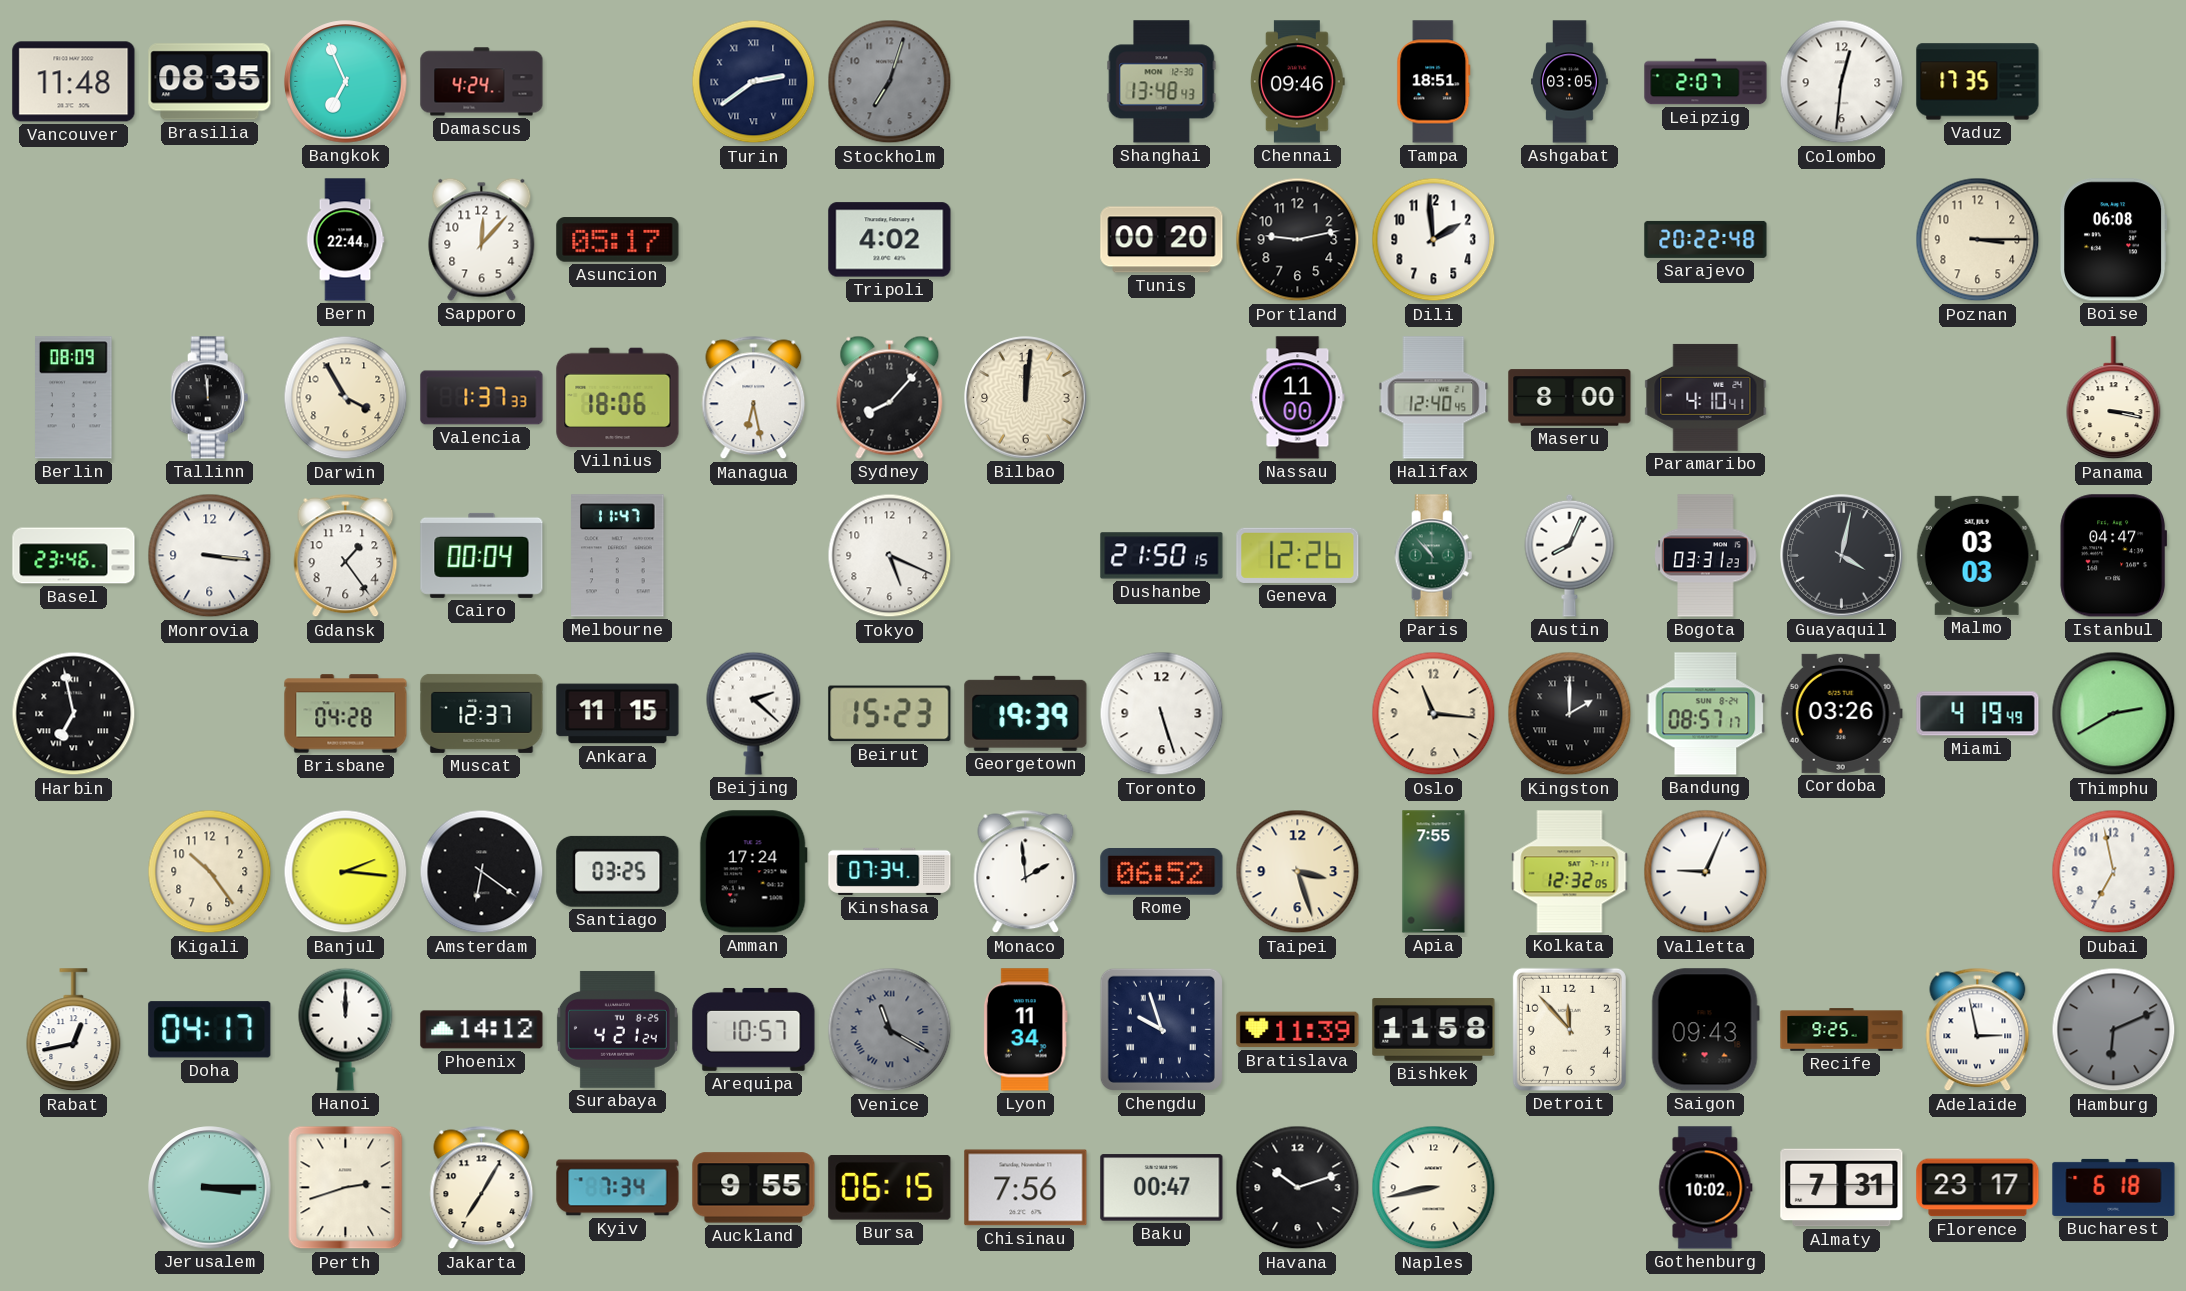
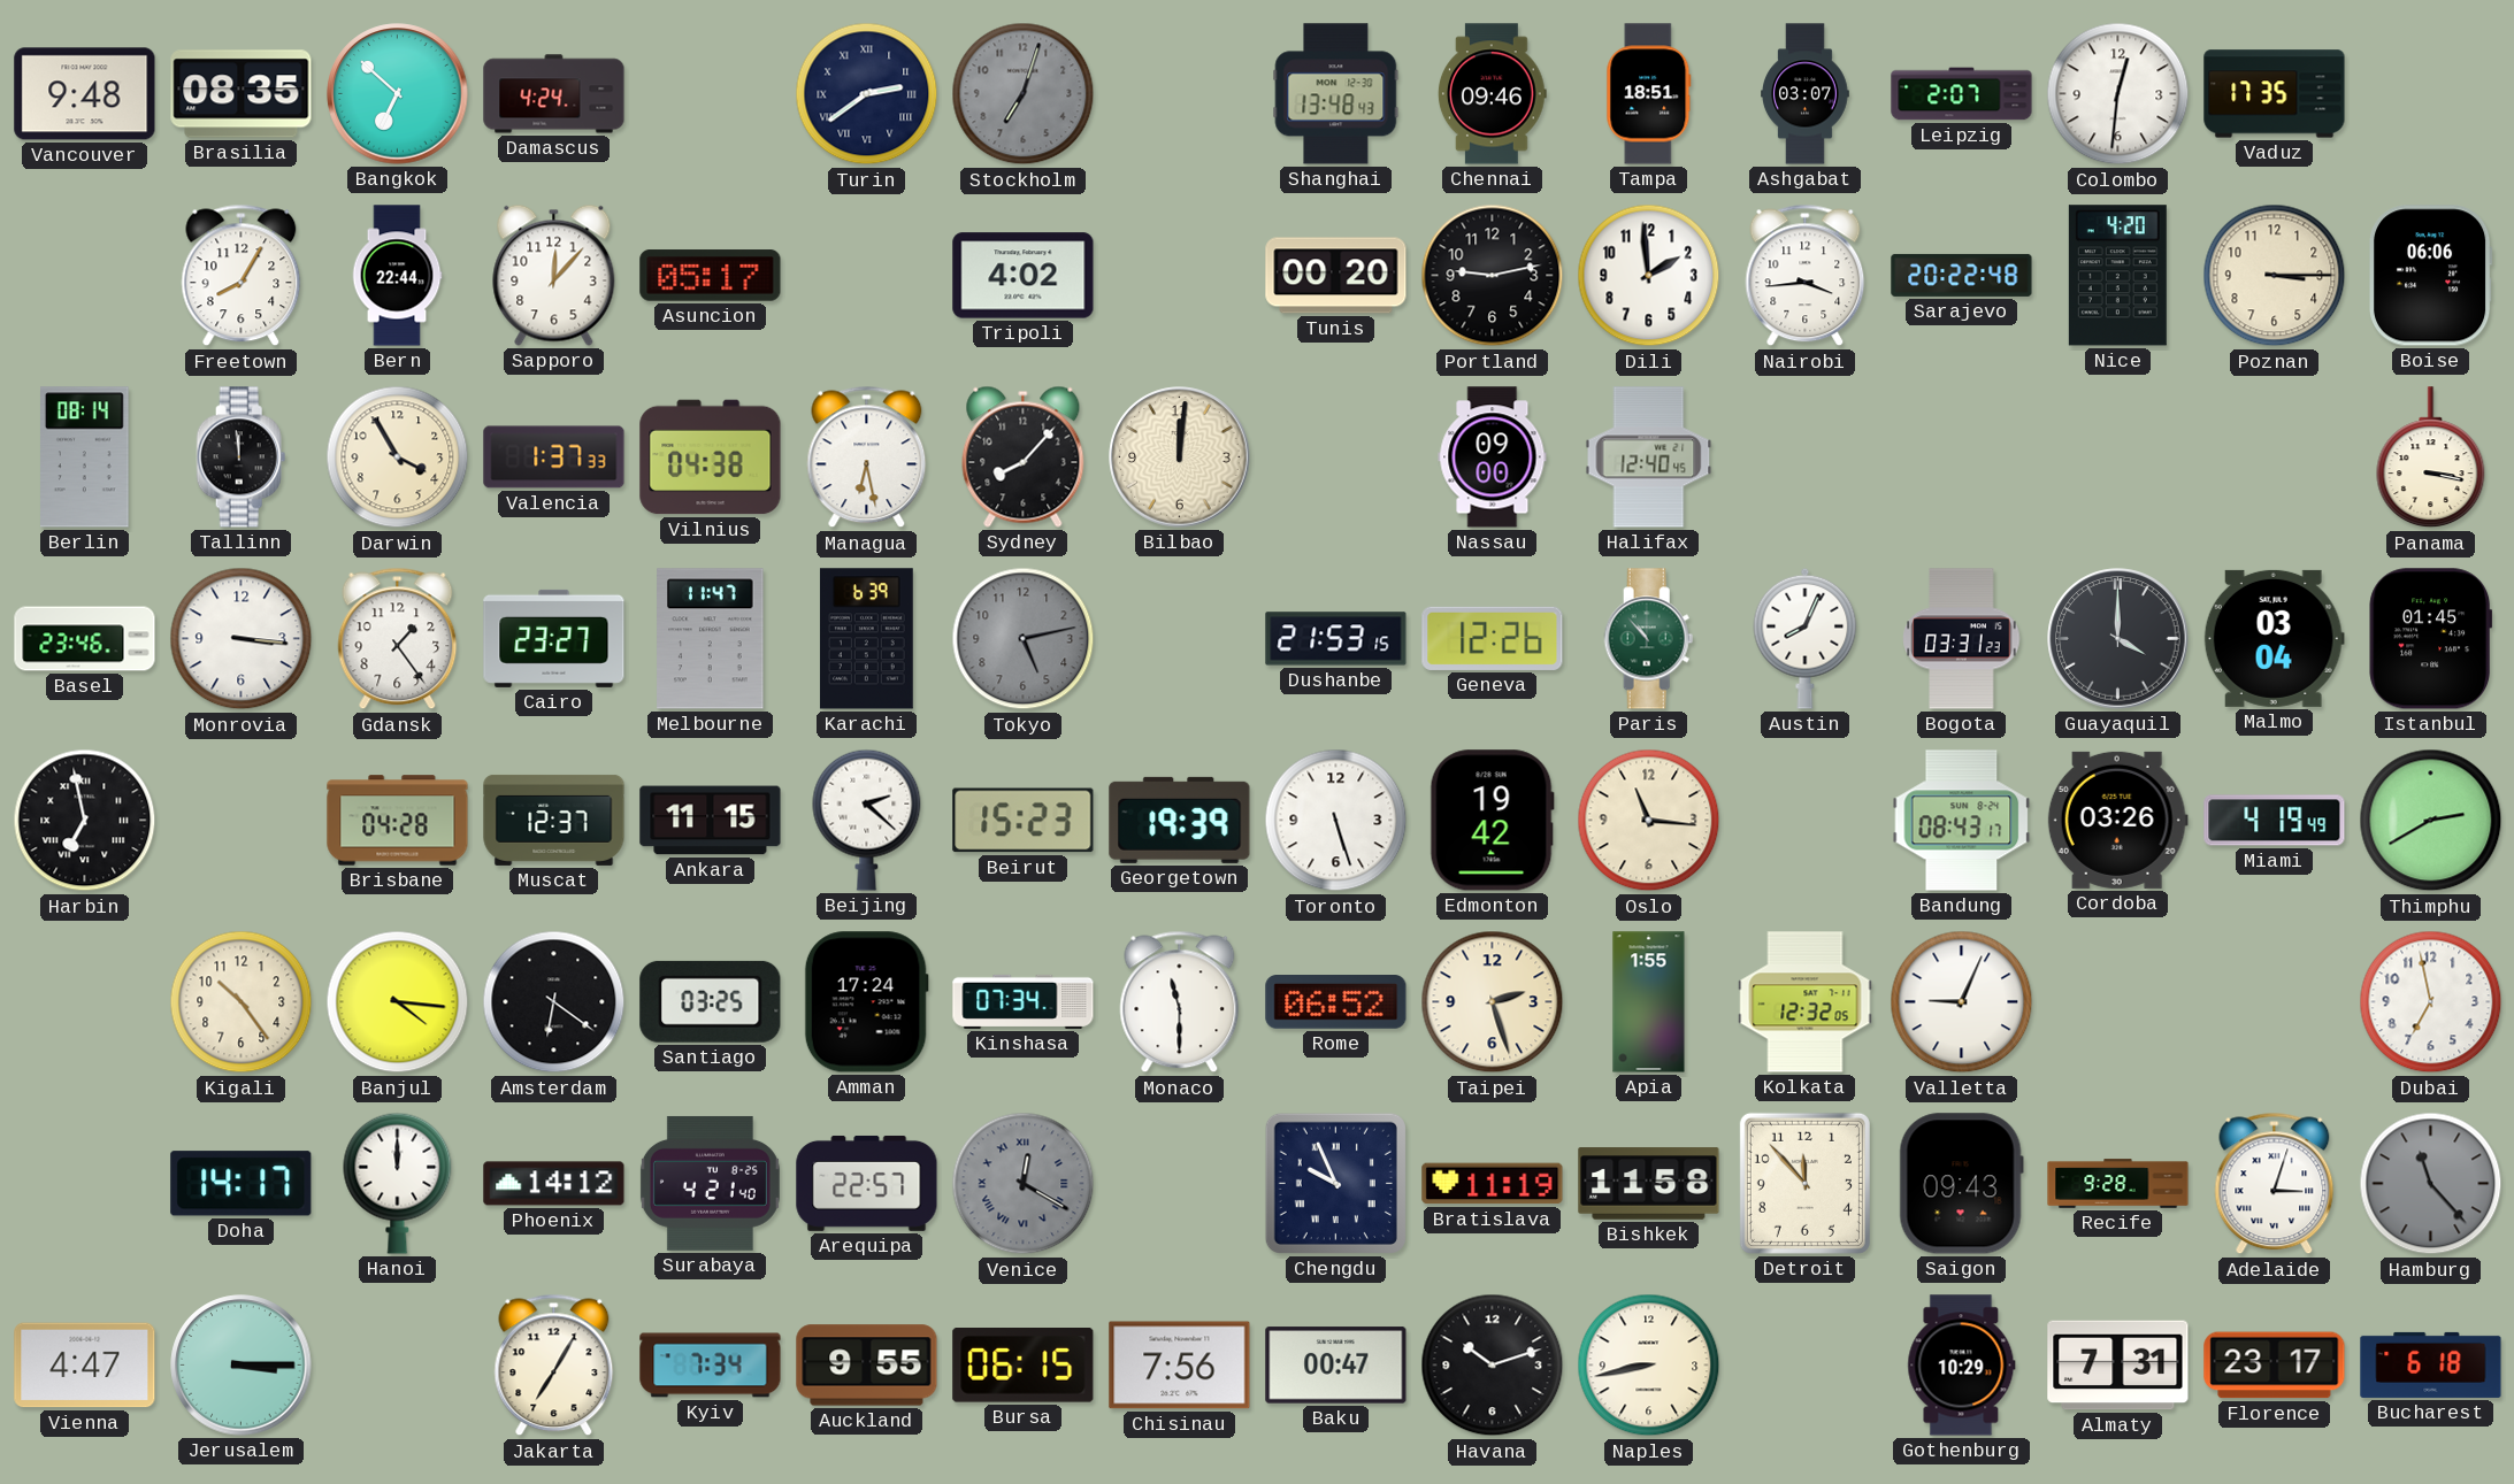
Vancouver: 11:48 -> 9:48
Bangkok: 6:56 -> 6:52
Ashgabat: 03:05 -> 03:07
Freetown: none -> 8:05
Nairobi: none -> 3:44
Nice: none -> 4:20
Boise: 06:08 -> 06:06
Berlin: 08:09 -> 08:14
Vilnius: 18:06 -> 04:38
Nassau: 11:00 -> 09:00
Maseru: 8:00 -> none
Paramaribo: 4:10 -> none
Cairo: 00:04 -> 23:27
Karachi: none -> 6:39
Tokyo: 5:19 -> 5:13
Tokyo dial: white -> grey
Dushanbe: 21:50 -> 21:53
Guayaquil: 4:02 -> 4:00
Malmo: 03:03 -> 03:04
Istanbul: 04:47 -> 01:45
Edmonton: none -> 19:42
Kingston: 2:00 -> none
Bandung: 08:57 -> 08:43
Banjul: 2:16 -> 4:16
Monaco: 1:59 -> 11:30
Taipei: 3:27 -> 2:27
Apia: 7:55 -> 1:55
Rabat: 12:43 -> none
Doha: 04:17 -> 14:17
Surabaya: 4:21:24 -> 4:21:40
Arequipa: 10:57 -> 22:57
Venice: 11:20 -> 12:20
Lyon: 11:34 -> none
Chengdu: 9:57 -> 9:56
Bratislava: 11:39 -> 11:19
Recife: 9:25 -> 9:28
Adelaide: 2:58 -> 3:03
Hamburg: 6:11 -> 11:23
Vienna: none -> 4:47
Perth: 2:42 -> none
Gothenburg: 10:02 -> 10:29
